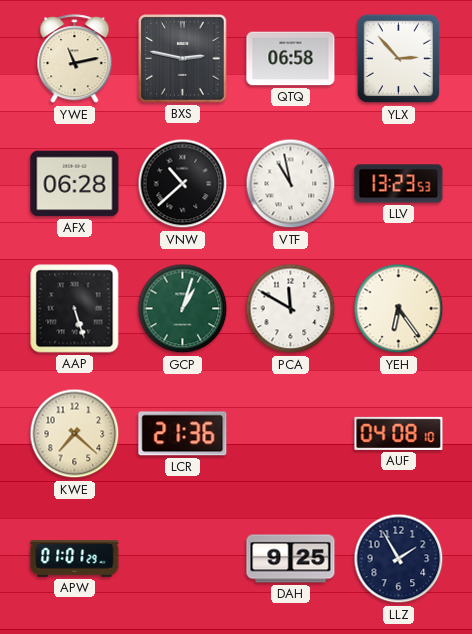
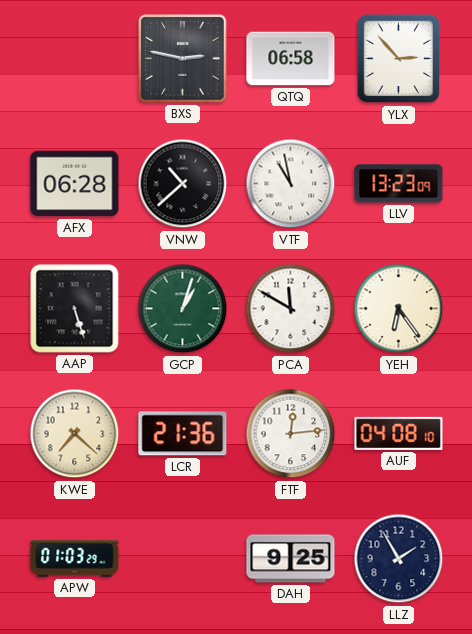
YWE: 11:13 -> none
LLV: 13:23:53 -> 13:23:09
FTF: none -> 12:14
APW: 01:01 -> 01:03
